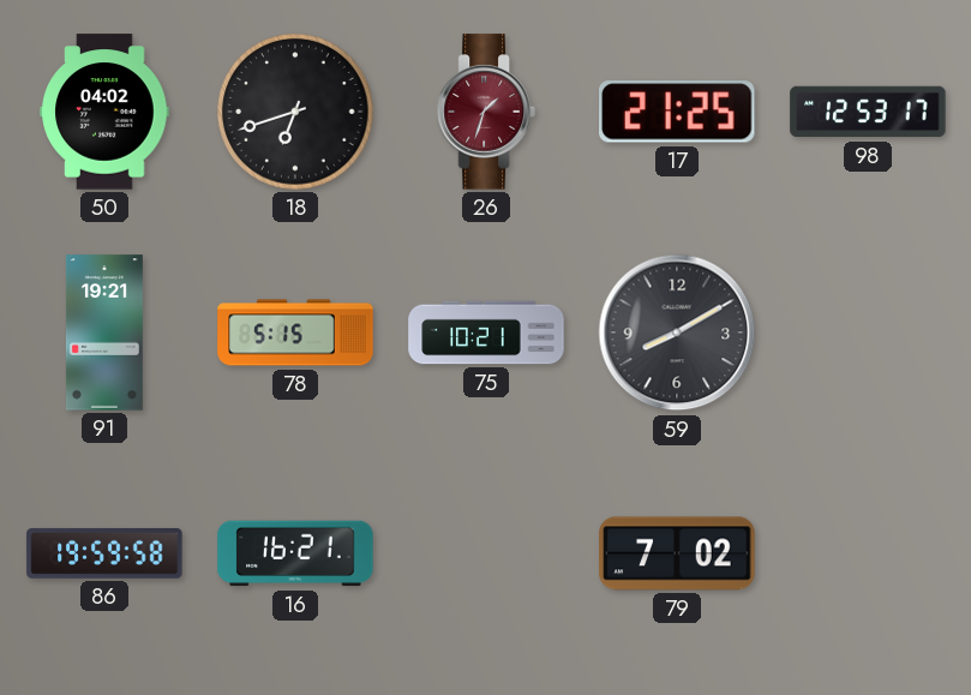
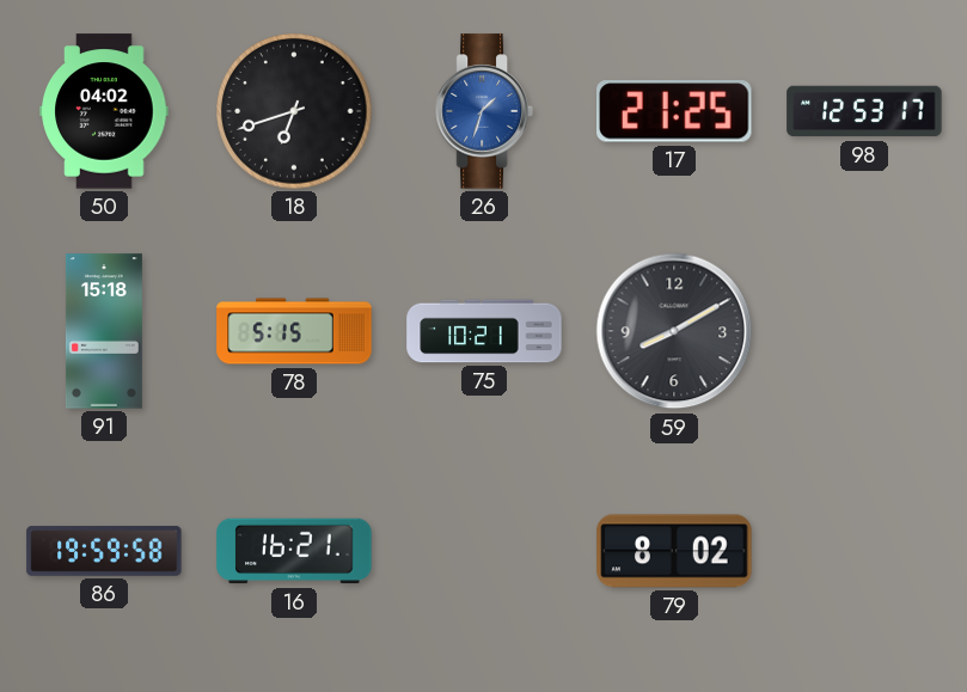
26 dial: burgundy -> blue
91: 19:21 -> 15:18
79: 7:02 -> 8:02
